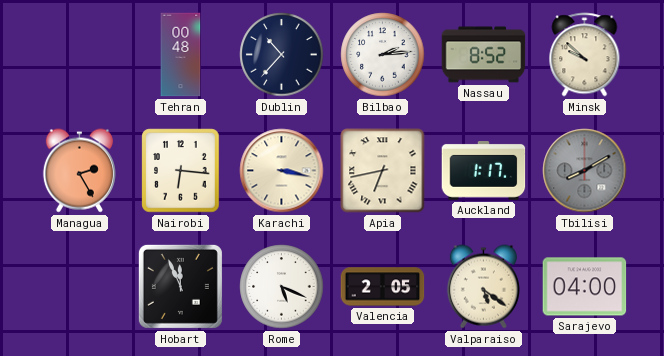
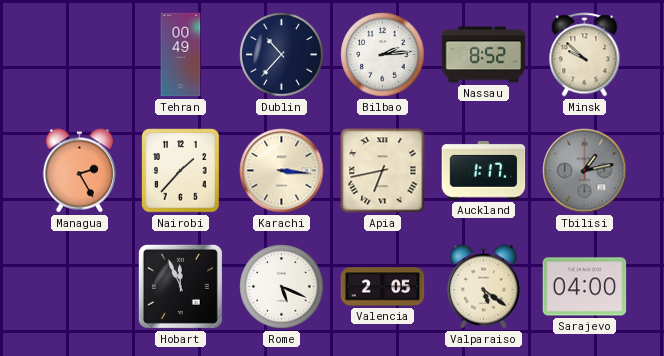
Tehran: 00:48 -> 00:49
Nairobi: 6:16 -> 1:37
Karachi: 3:17 -> 3:16
Tbilisi: 8:10 -> 1:13
